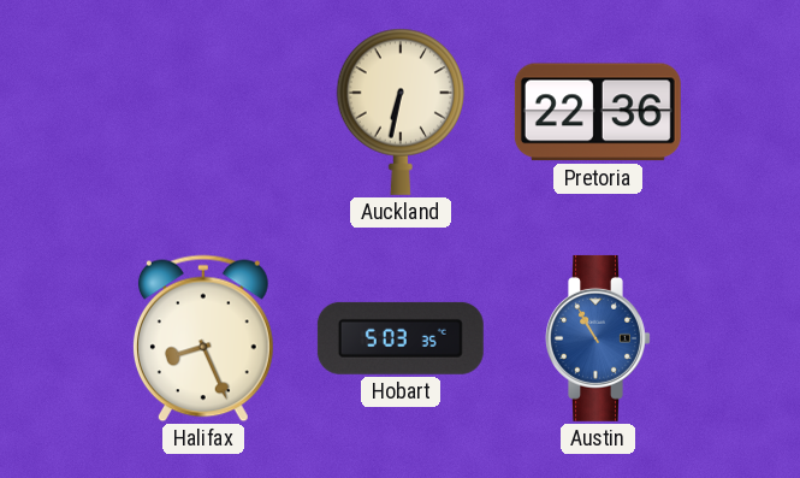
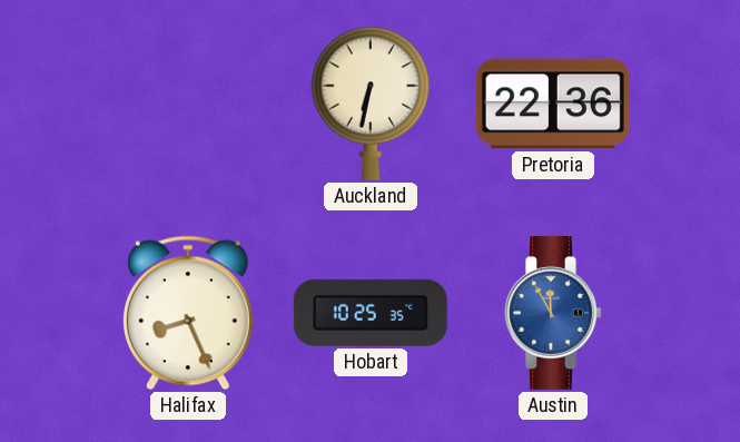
Hobart: 5:03 -> 10:25
Austin: 10:55 -> 11:55
